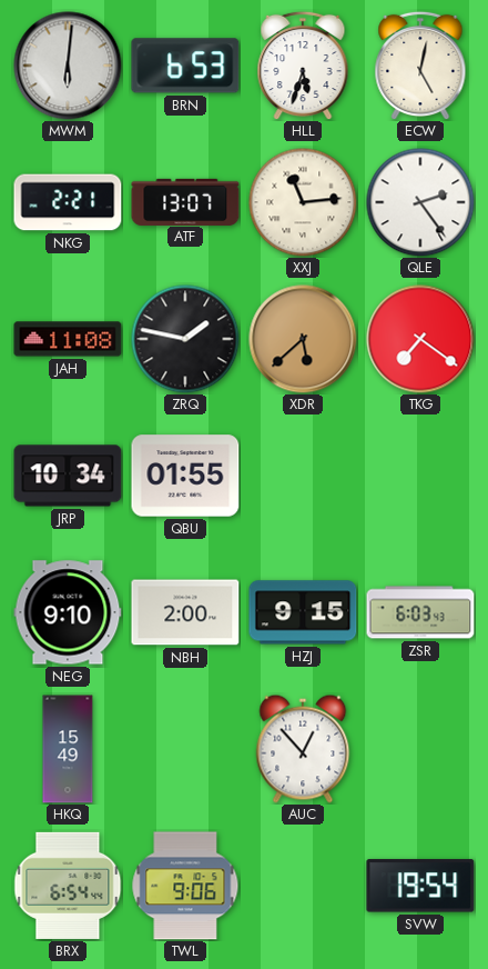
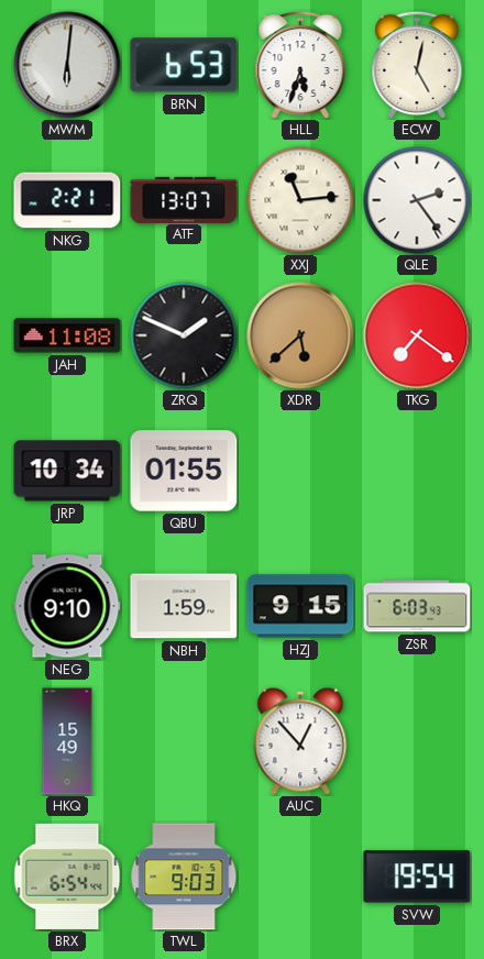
ZRQ: 1:47 -> 1:49
NBH: 2:00 -> 1:59
TWL: 9:06 -> 9:03
